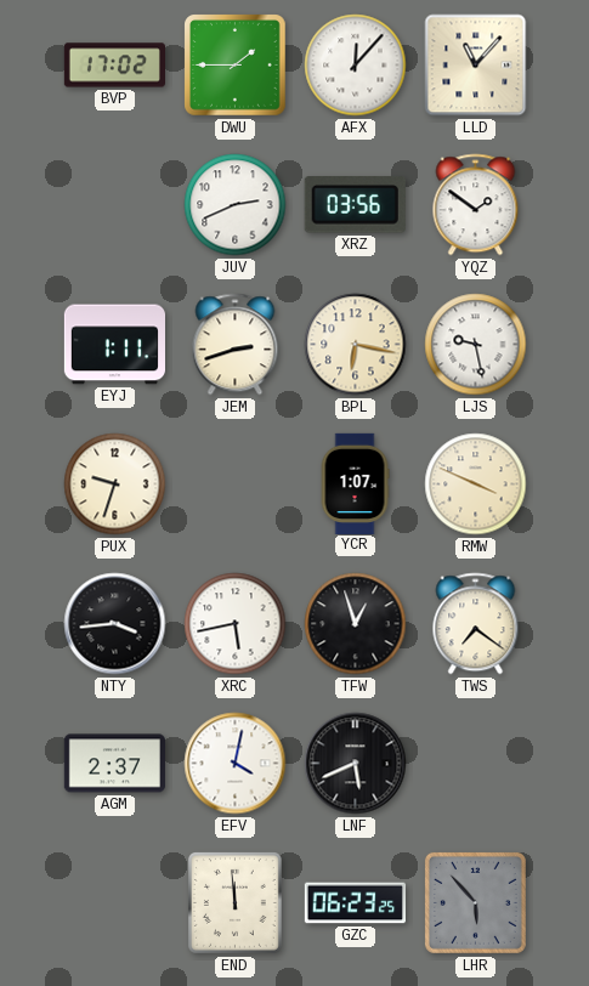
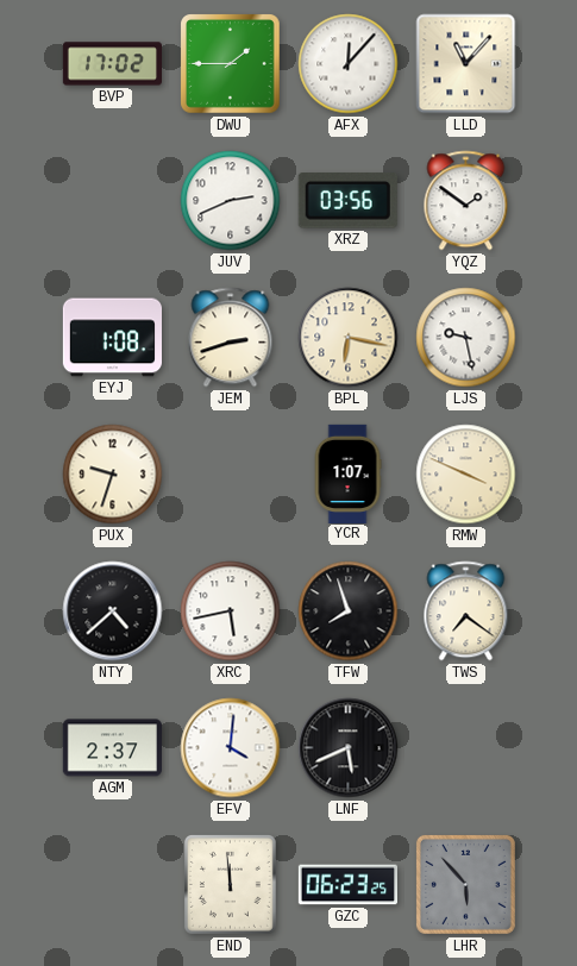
EYJ: 1:11 -> 1:08
NTY: 3:44 -> 4:38
TFW: 12:57 -> 7:57
EFV: 4:02 -> 4:01
